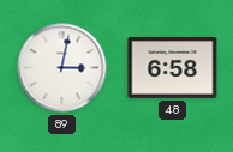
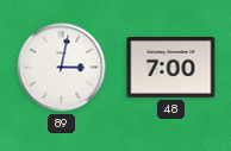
48: 6:58 -> 7:00
